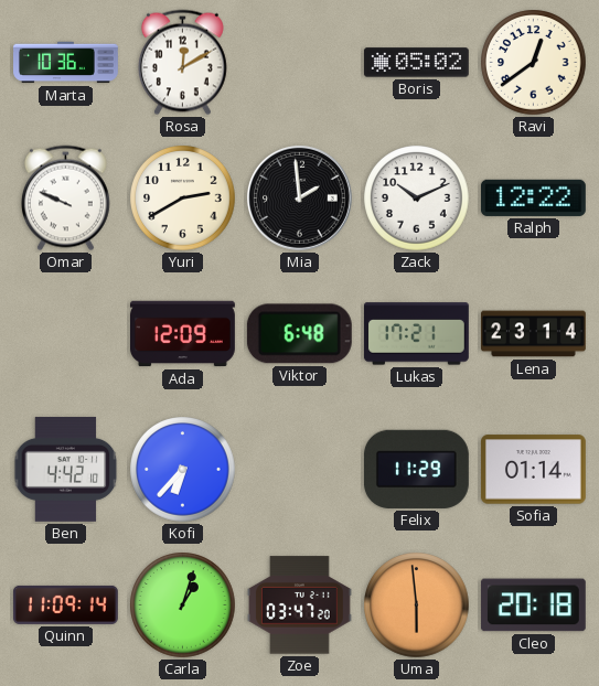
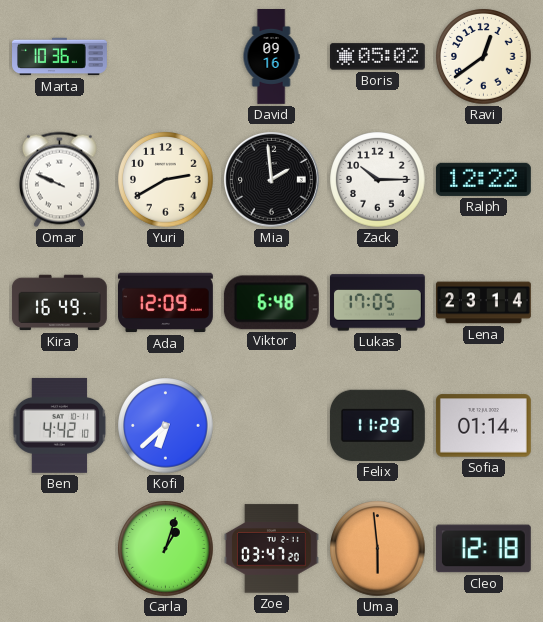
Rosa: 12:10 -> none
David: none -> 09:16
Zack: 10:11 -> 10:15
Kira: none -> 16:49
Lukas: 17:21 -> 17:05
Kofi: 6:37 -> 6:38
Quinn: 11:09 -> none
Cleo: 20:18 -> 12:18
